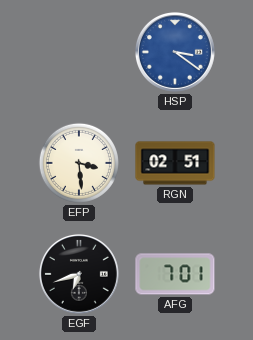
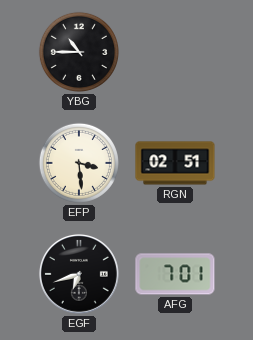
YBG: none -> 10:45
HSP: 3:21 -> none
